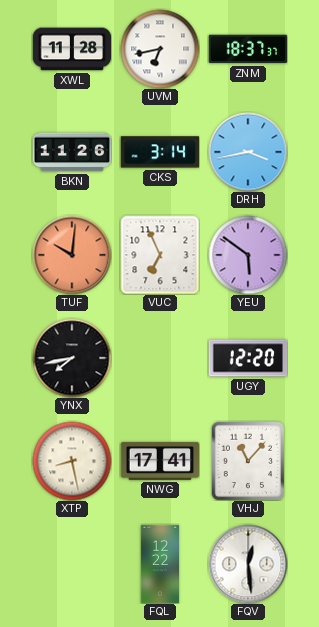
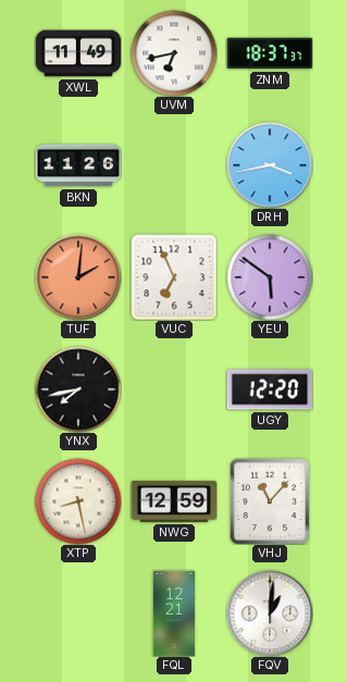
XWL: 11:28 -> 11:49
CKS: 3:14 -> none
TUF: 10:01 -> 2:01
NWG: 17:41 -> 12:59
FQL: 12:22 -> 12:21
FQV: 12:29 -> 1:01
